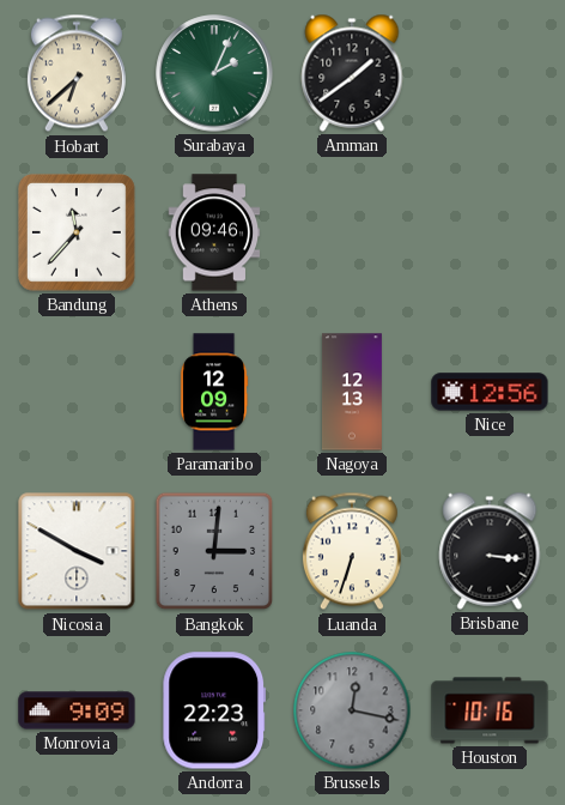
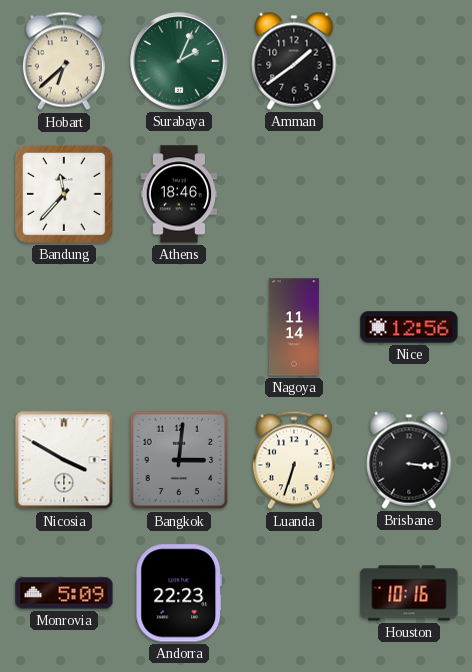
Athens: 09:46 -> 18:46
Paramaribo: 12:09 -> none
Nagoya: 12:13 -> 11:14
Monrovia: 9:09 -> 5:09
Brussels: 12:17 -> none
